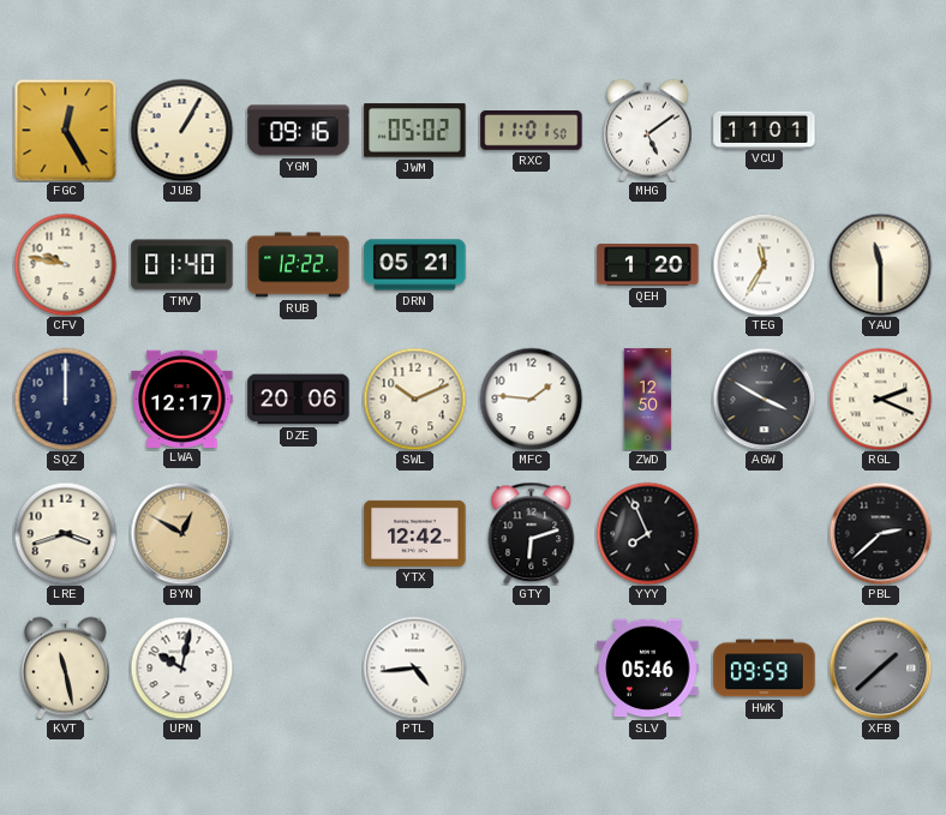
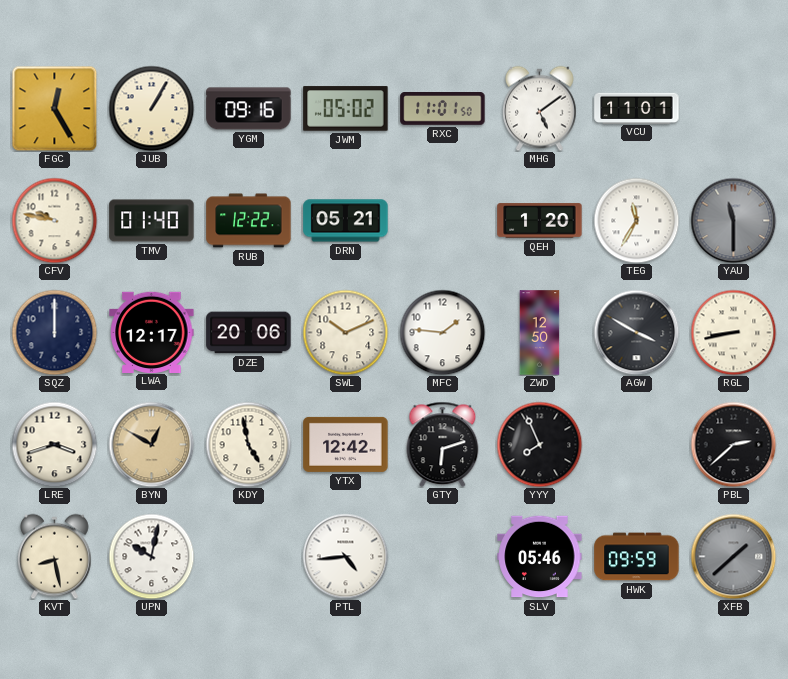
YAU dial: cream -> grey
RGL: 2:19 -> 8:43
KDY: none -> 4:58
KVT: 11:28 -> 8:28
